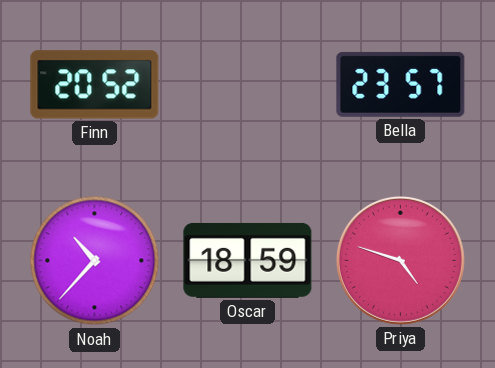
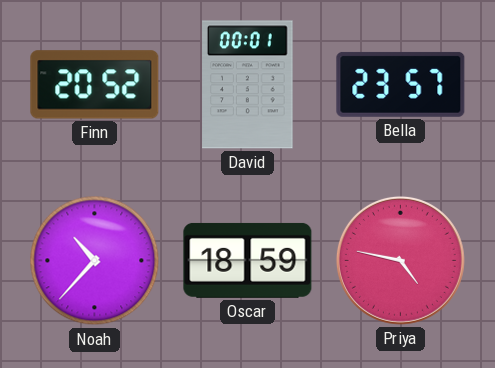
David: none -> 00:01
Priya: 4:48 -> 4:47
